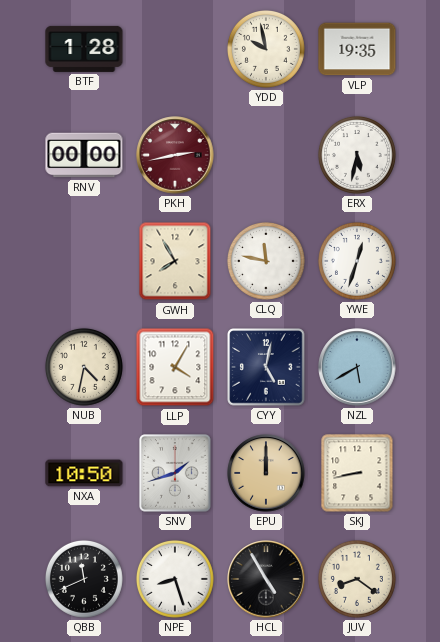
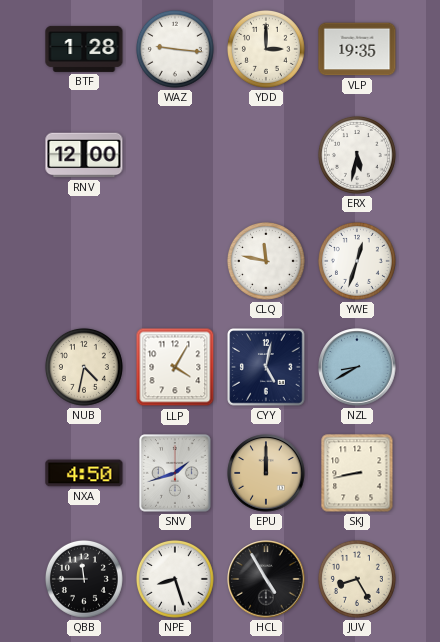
WAZ: none -> 9:16
YDD: 9:58 -> 3:00
RNV: 00:00 -> 12:00
PKH: 2:43 -> none
GWH: 7:55 -> none
NZL: 5:40 -> 8:40
NXA: 10:50 -> 4:50
QBB: 11:41 -> 11:45
JUV: 8:21 -> 8:25
